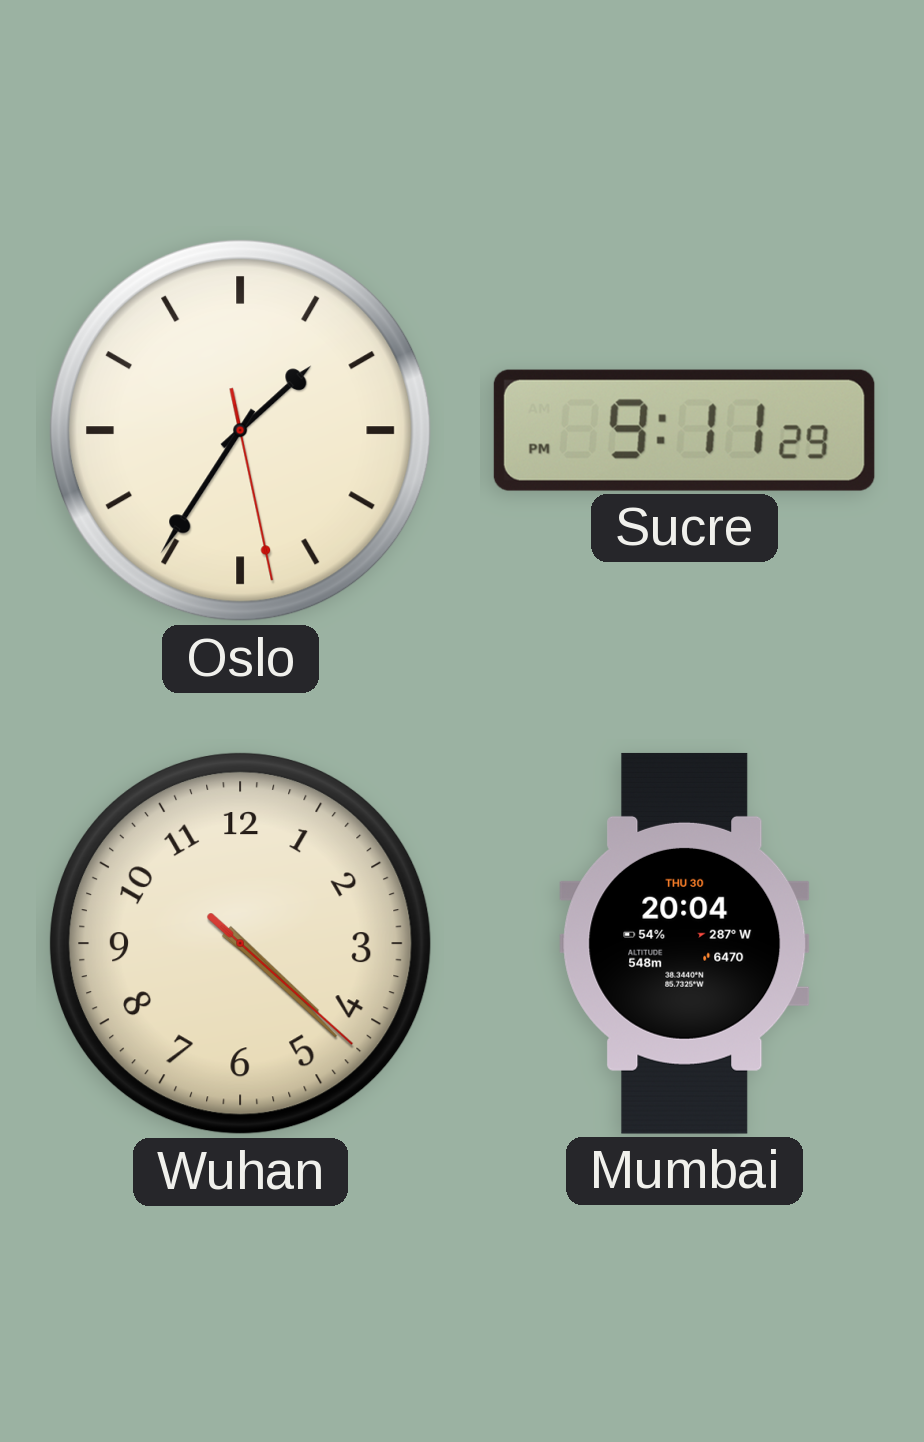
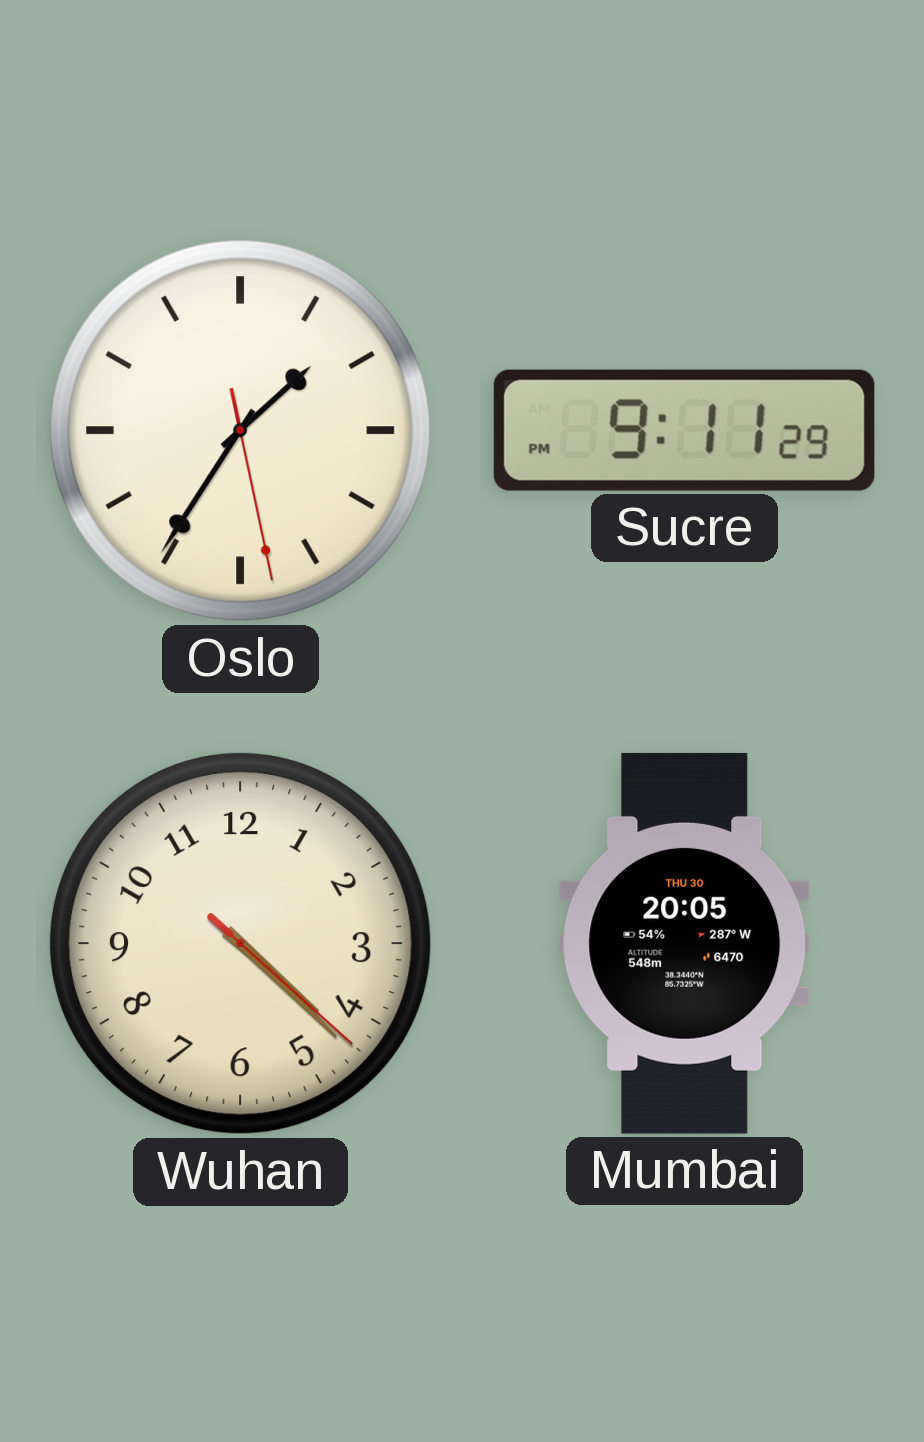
Mumbai: 20:04 -> 20:05
